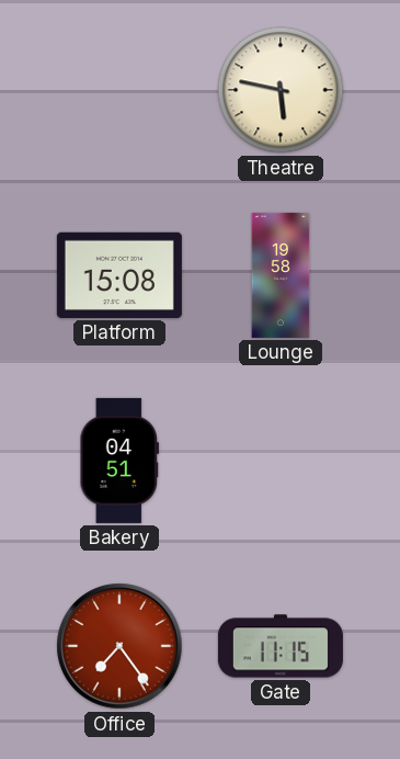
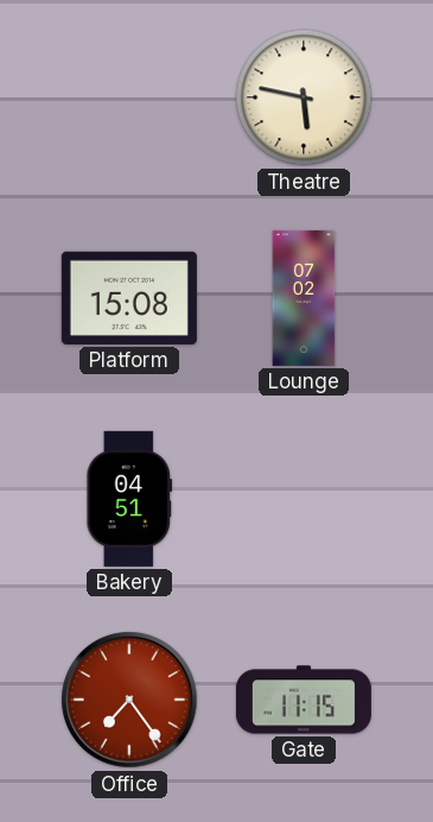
Lounge: 19:58 -> 07:02
